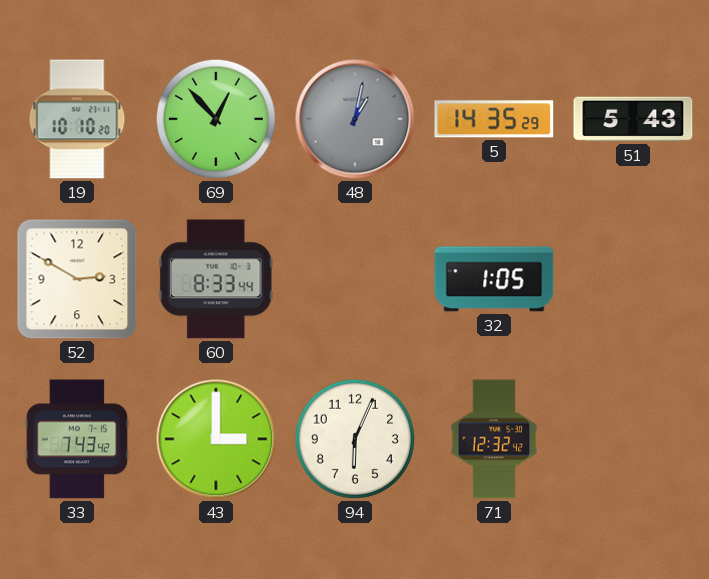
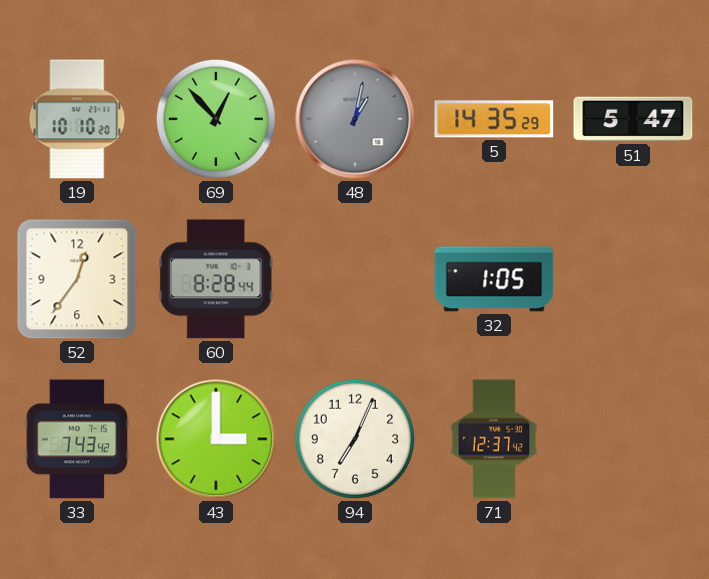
51: 5:43 -> 5:47
52: 2:50 -> 12:36
60: 8:33 -> 8:28
94: 6:04 -> 7:04
71: 12:32 -> 12:37
